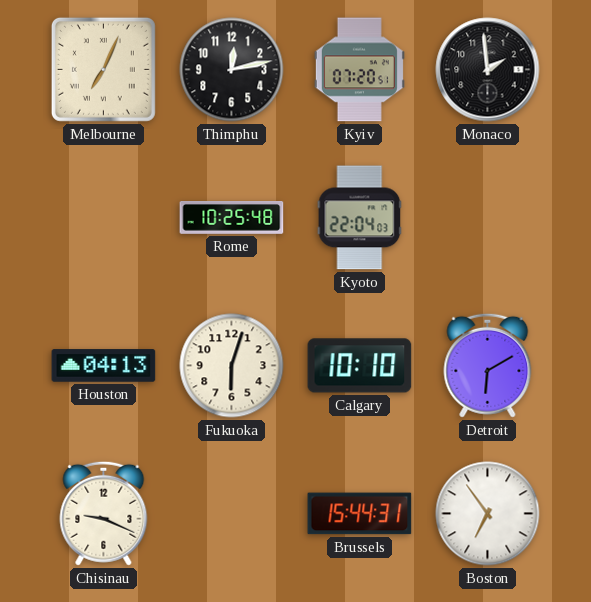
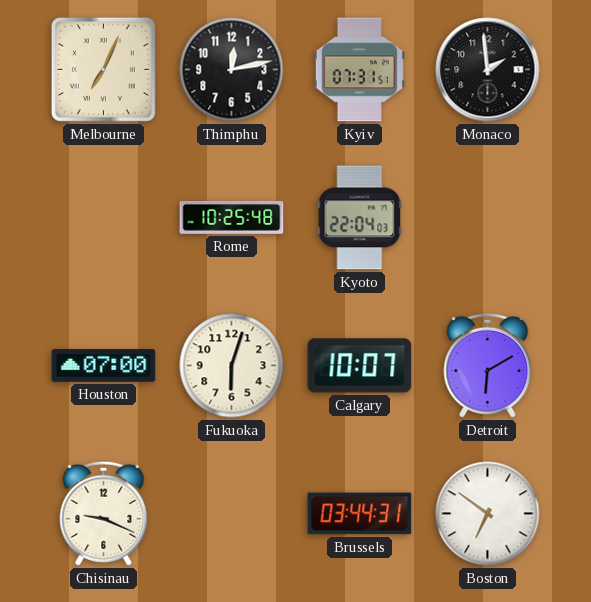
Kyiv: 07:20 -> 07:31
Houston: 04:13 -> 07:00
Calgary: 10:10 -> 10:07
Brussels: 15:44 -> 03:44
Boston: 6:54 -> 6:51
